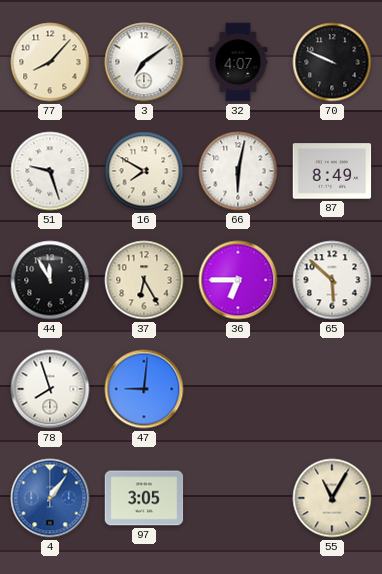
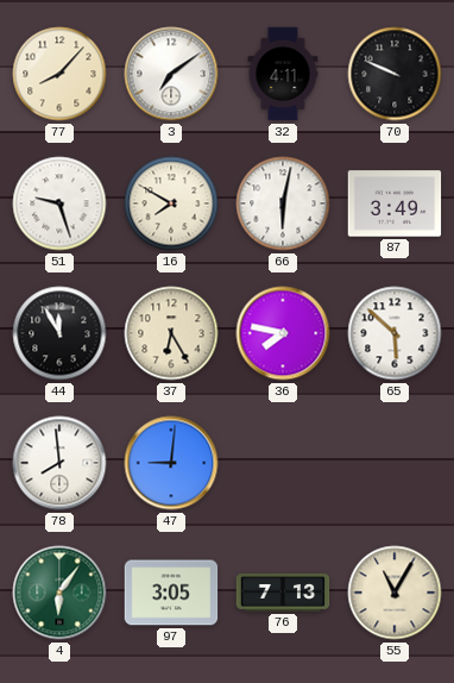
32: 4:07 -> 4:11
87: 8:49 -> 3:49
36: 6:45 -> 7:47
78: 7:57 -> 7:59
4: 1:06 -> 6:06
4 dial: blue -> green
76: none -> 7:13
